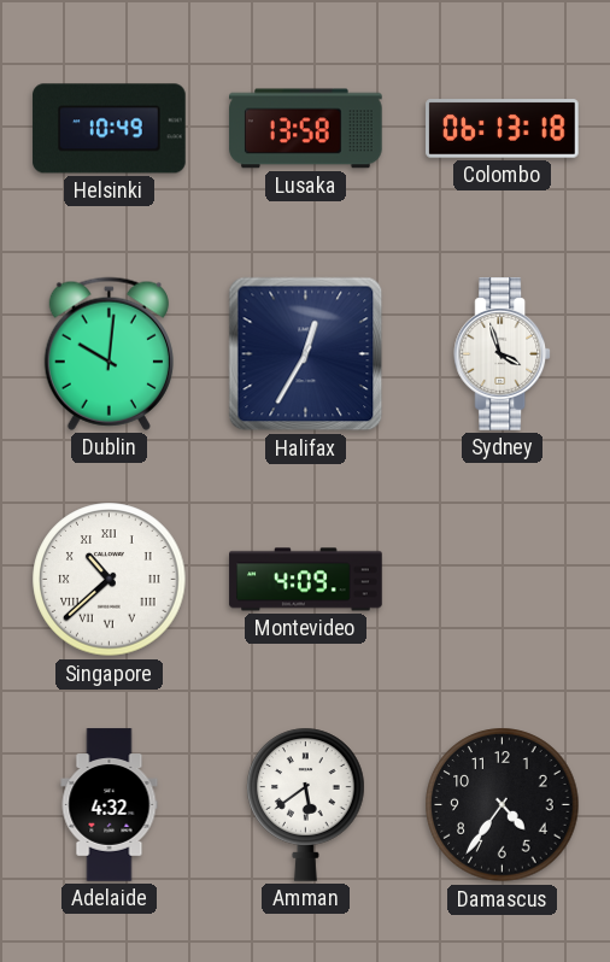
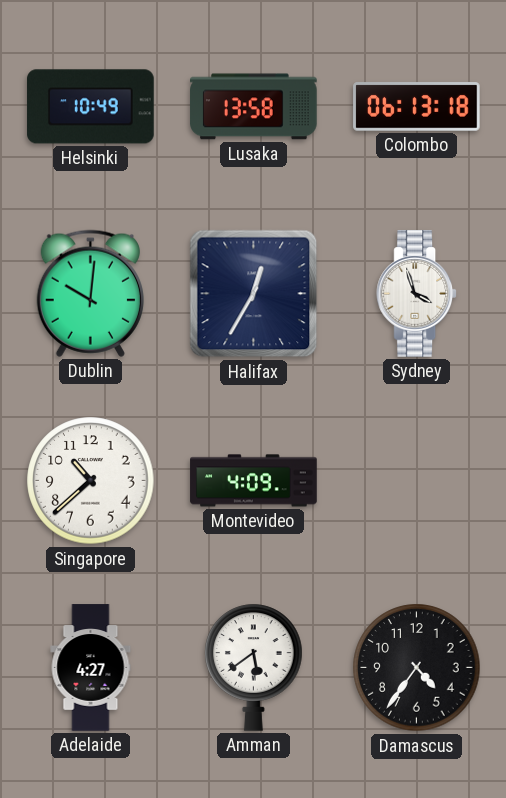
Singapore numerals: Roman -> Arabic
Adelaide: 4:32 -> 4:27
